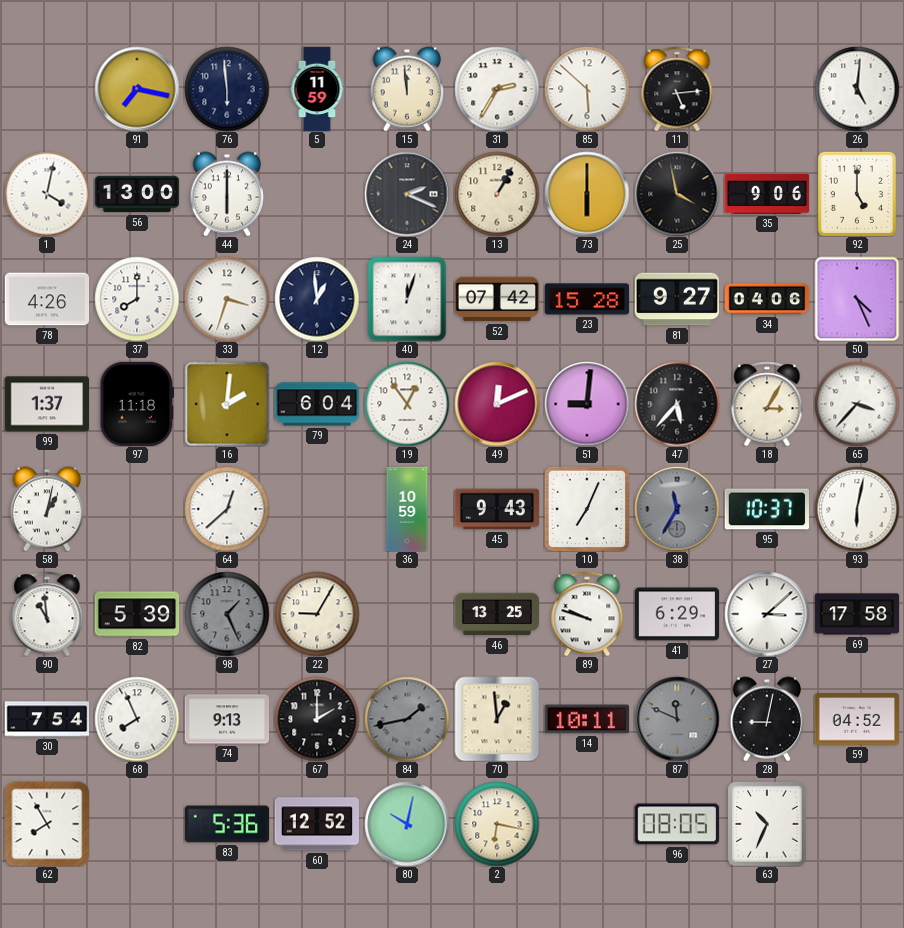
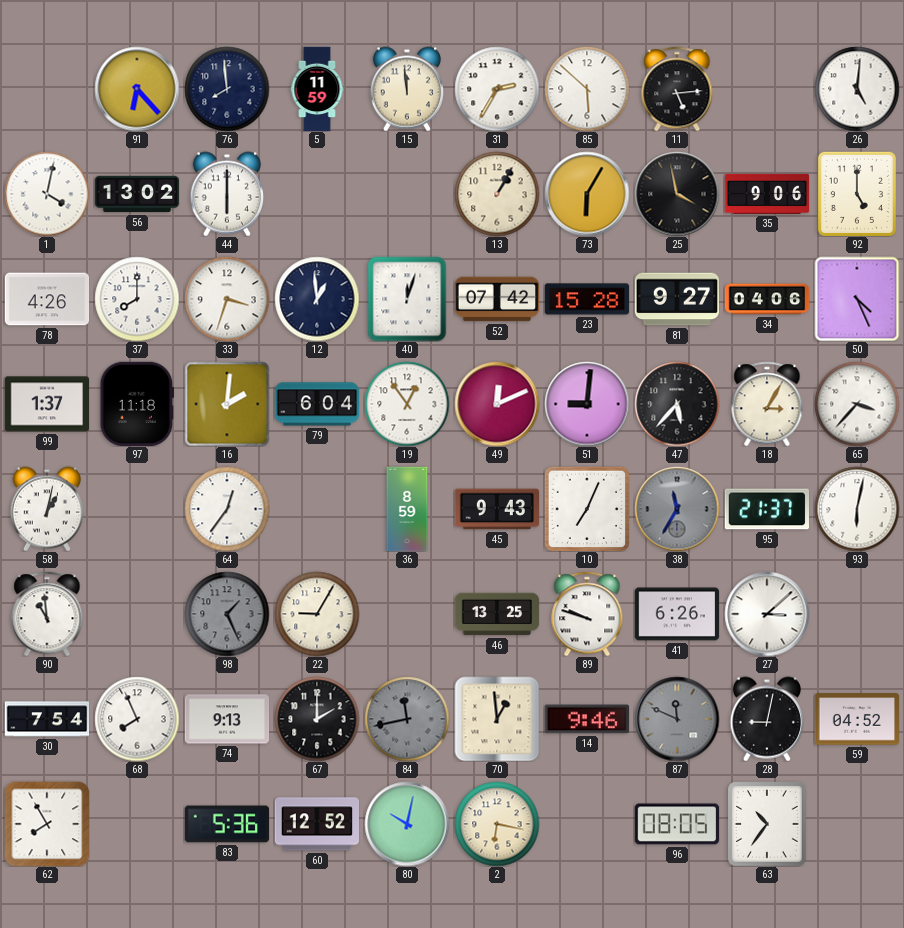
91: 7:17 -> 6:23
76: 5:59 -> 7:59
56: 13:00 -> 13:02
24: 2:19 -> none
73: 6:00 -> 6:05
64: 12:38 -> 12:36
36: 10:59 -> 8:59
95: 10:37 -> 21:37
82: 5:39 -> none
41: 6:29 -> 6:26
69: 17:58 -> none
84: 1:43 -> 11:43
14: 10:11 -> 9:46
63: 10:34 -> 10:36
